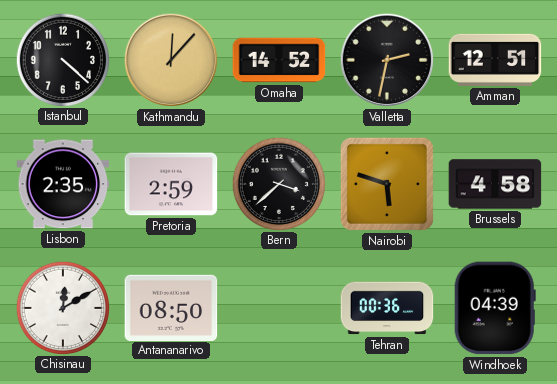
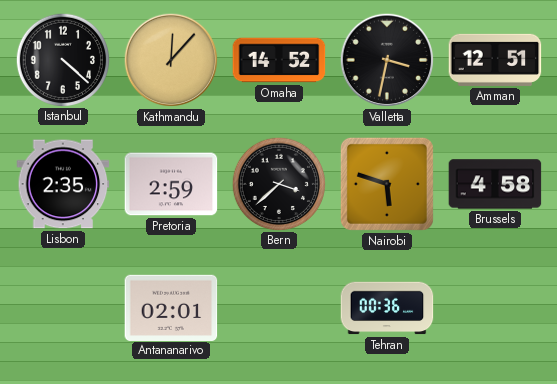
Valletta: 2:32 -> 3:32
Chisinau: 12:10 -> none
Antananarivo: 08:50 -> 02:01
Windhoek: 04:39 -> none
